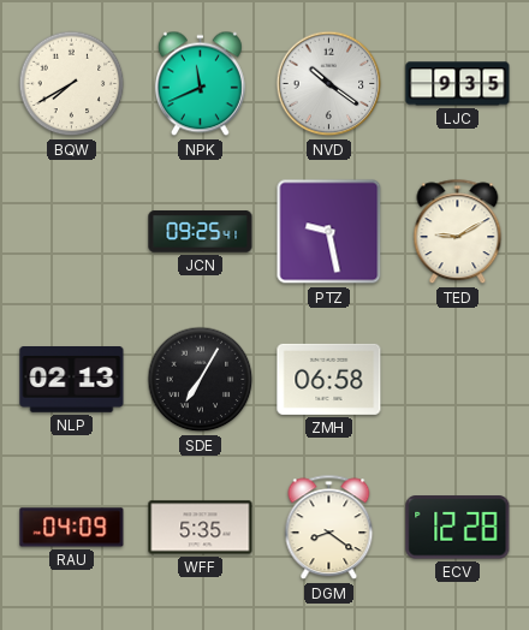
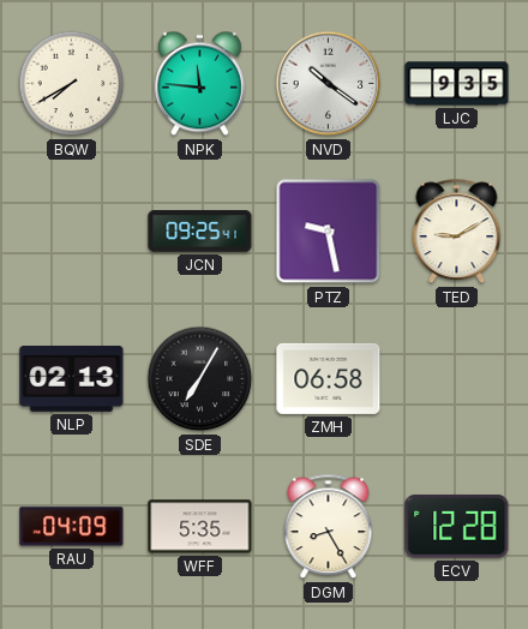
NPK: 11:41 -> 11:46
DGM: 8:21 -> 8:25
